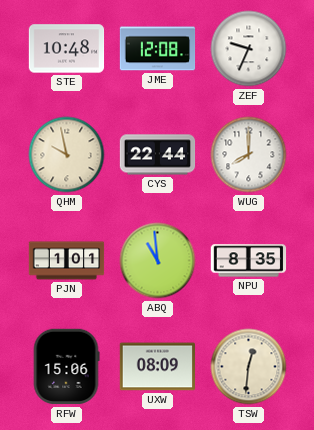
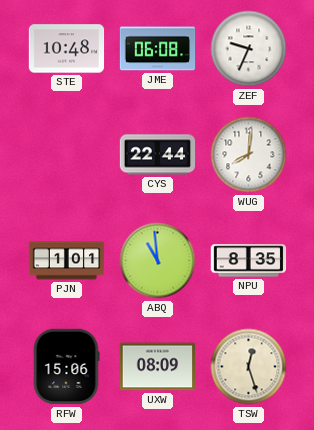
JME: 12:08 -> 06:08
QHM: 9:58 -> none
WUG: 8:00 -> 8:01
TSW: 12:31 -> 12:27
